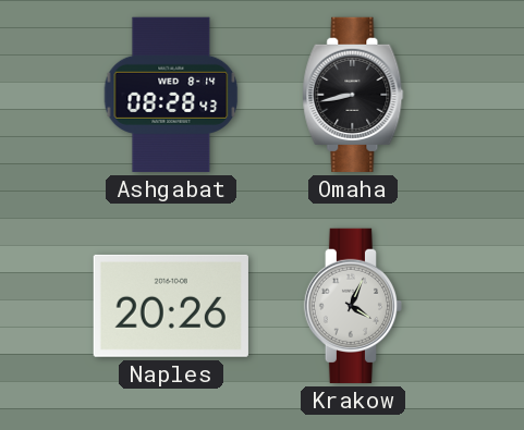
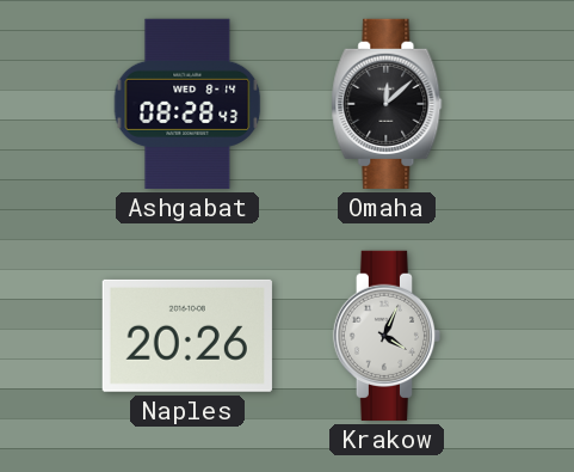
Omaha: 8:43 -> 12:08
